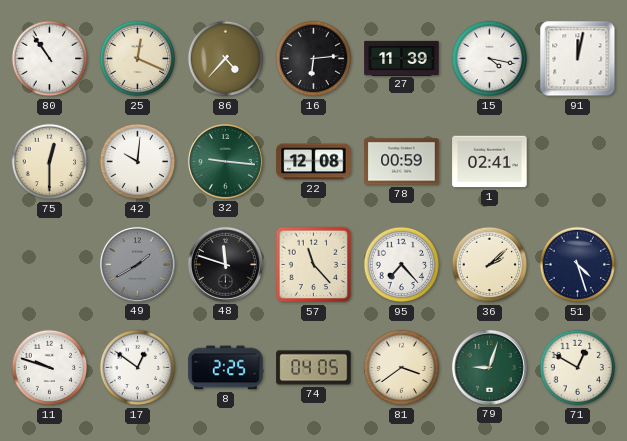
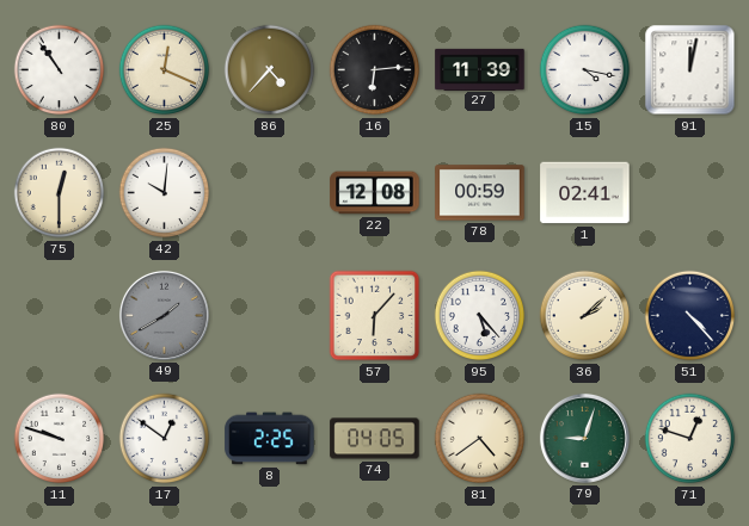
32: 9:16 -> none
48: 11:48 -> none
57: 11:23 -> 6:07
95: 7:23 -> 5:23
51: 4:27 -> 4:23
81: 3:39 -> 4:39
71: 12:50 -> 12:48
